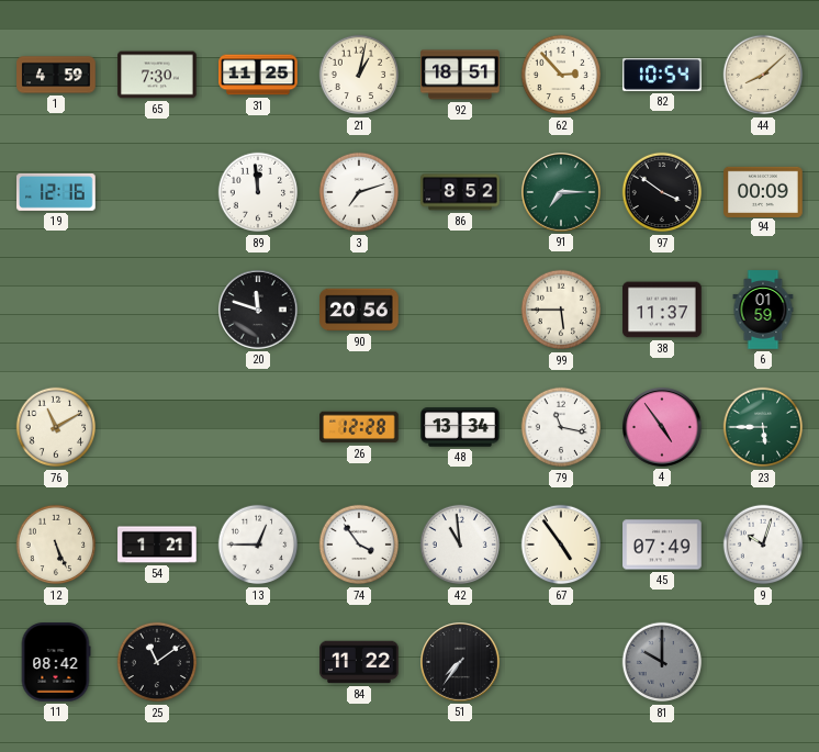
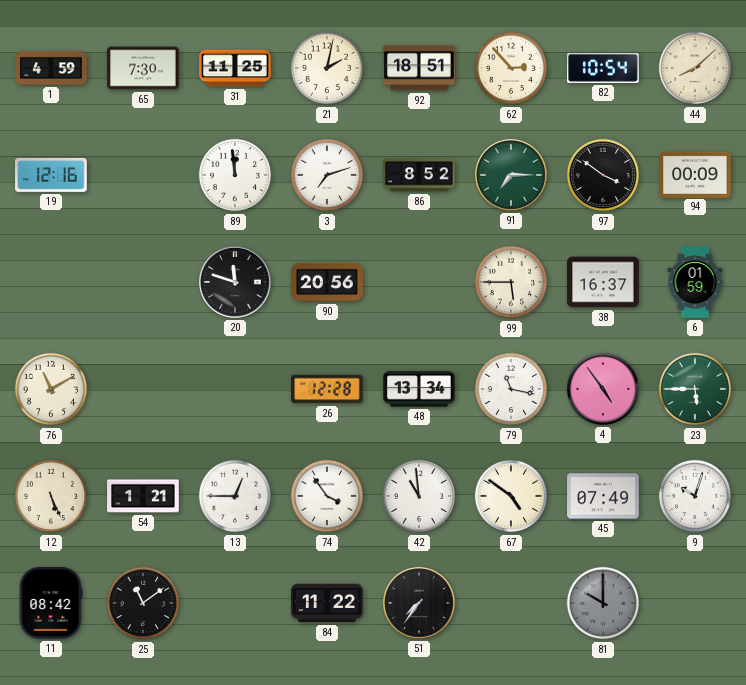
21: 1:02 -> 2:02
38: 11:37 -> 16:37
67: 4:54 -> 4:51
